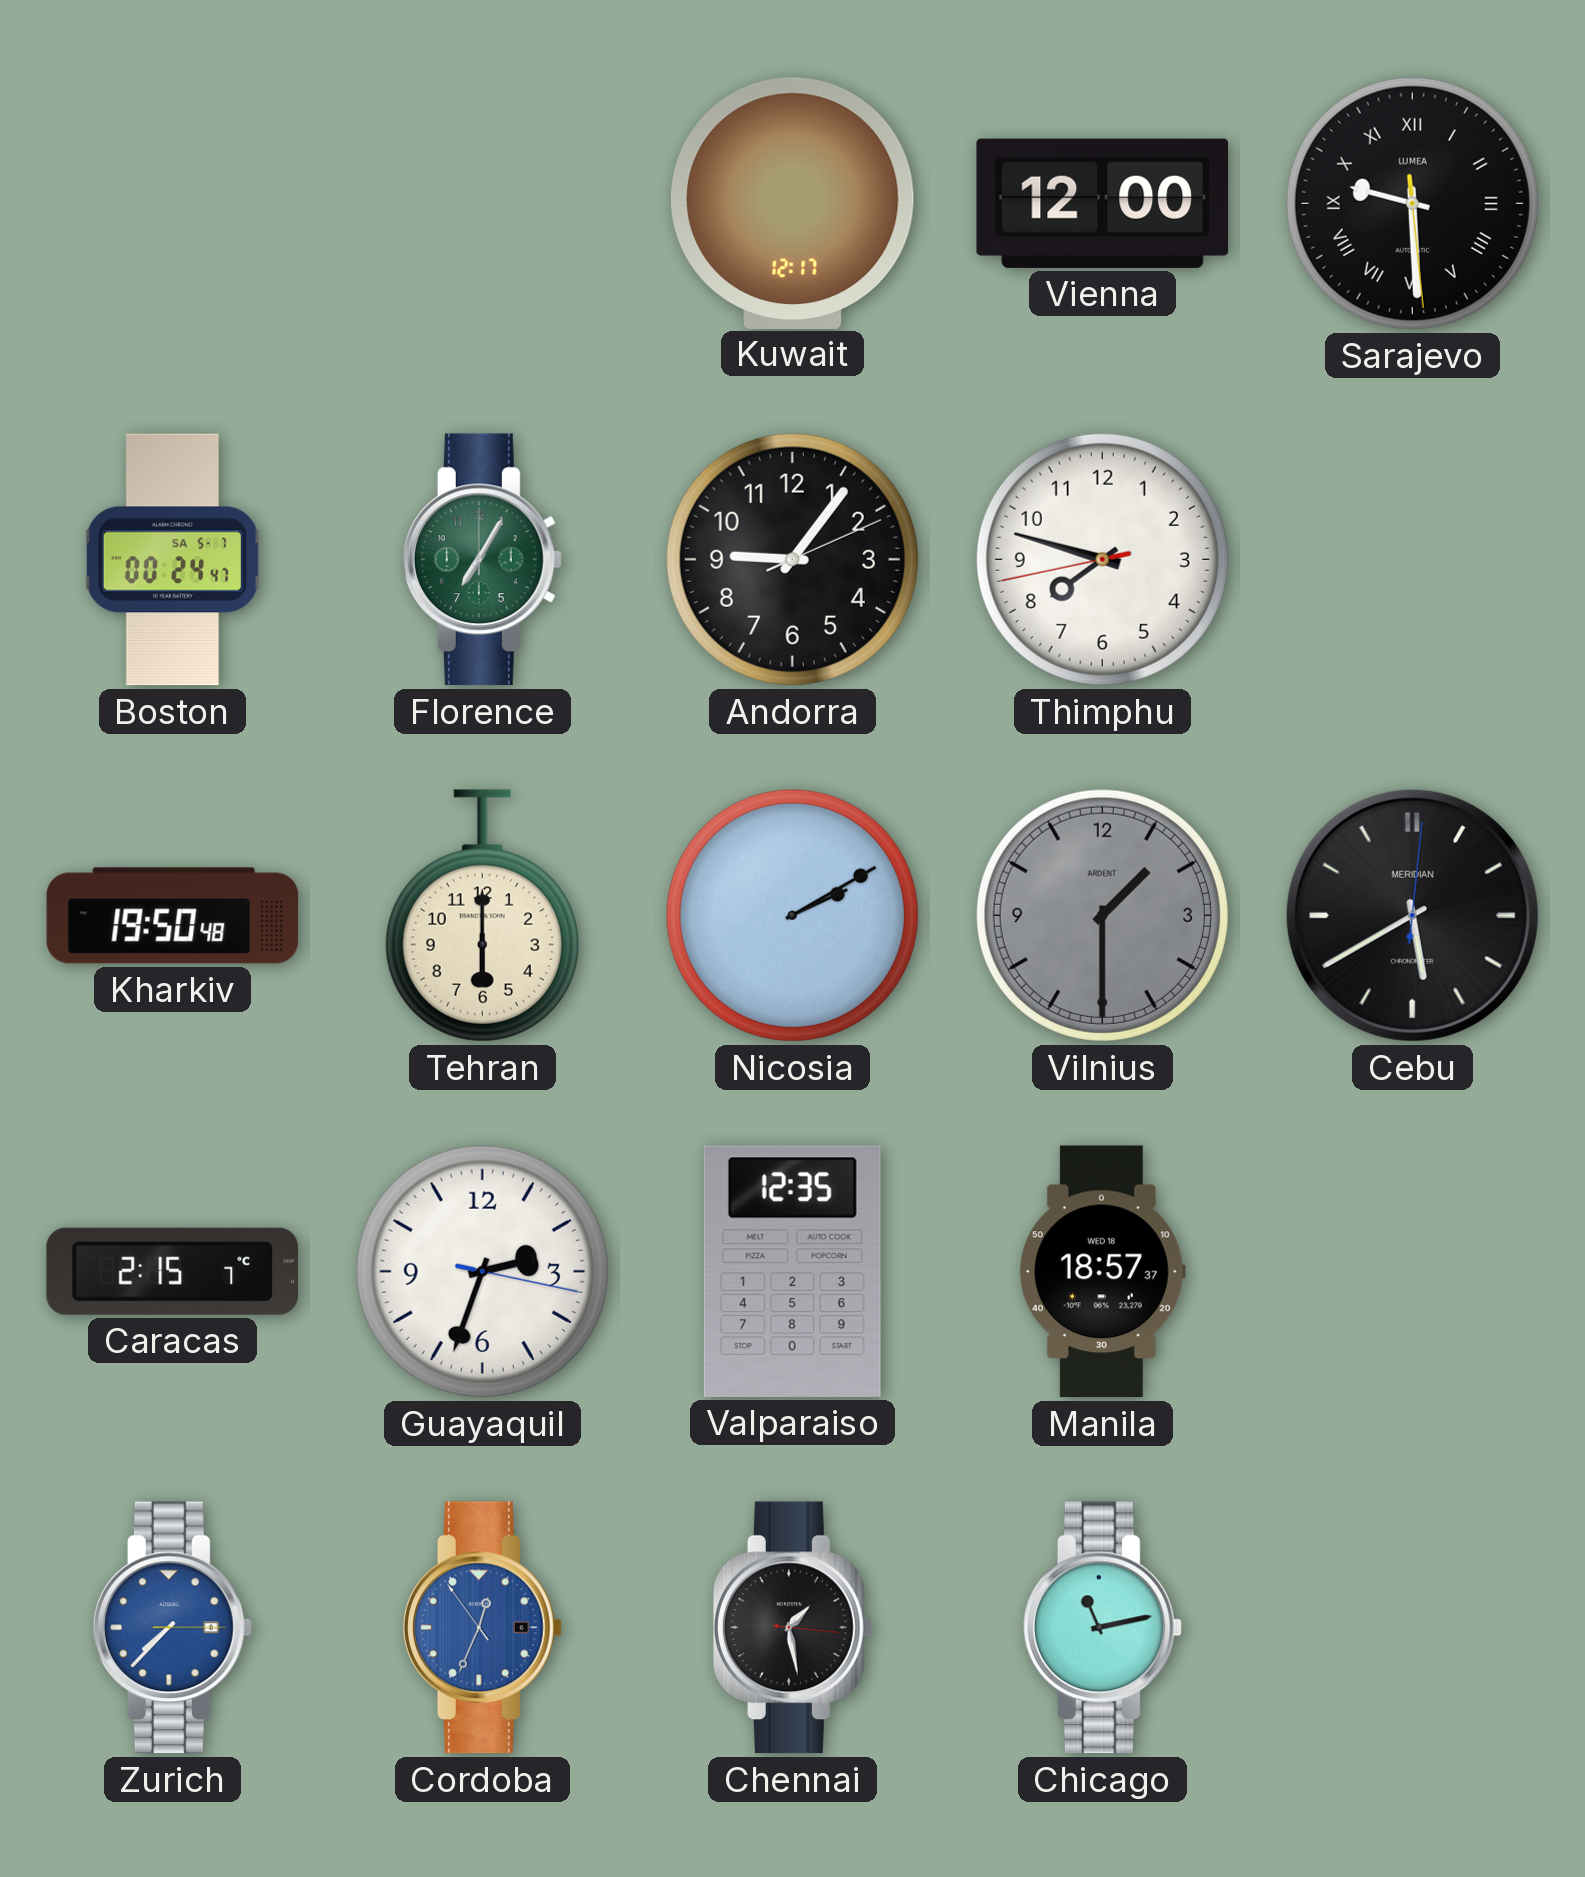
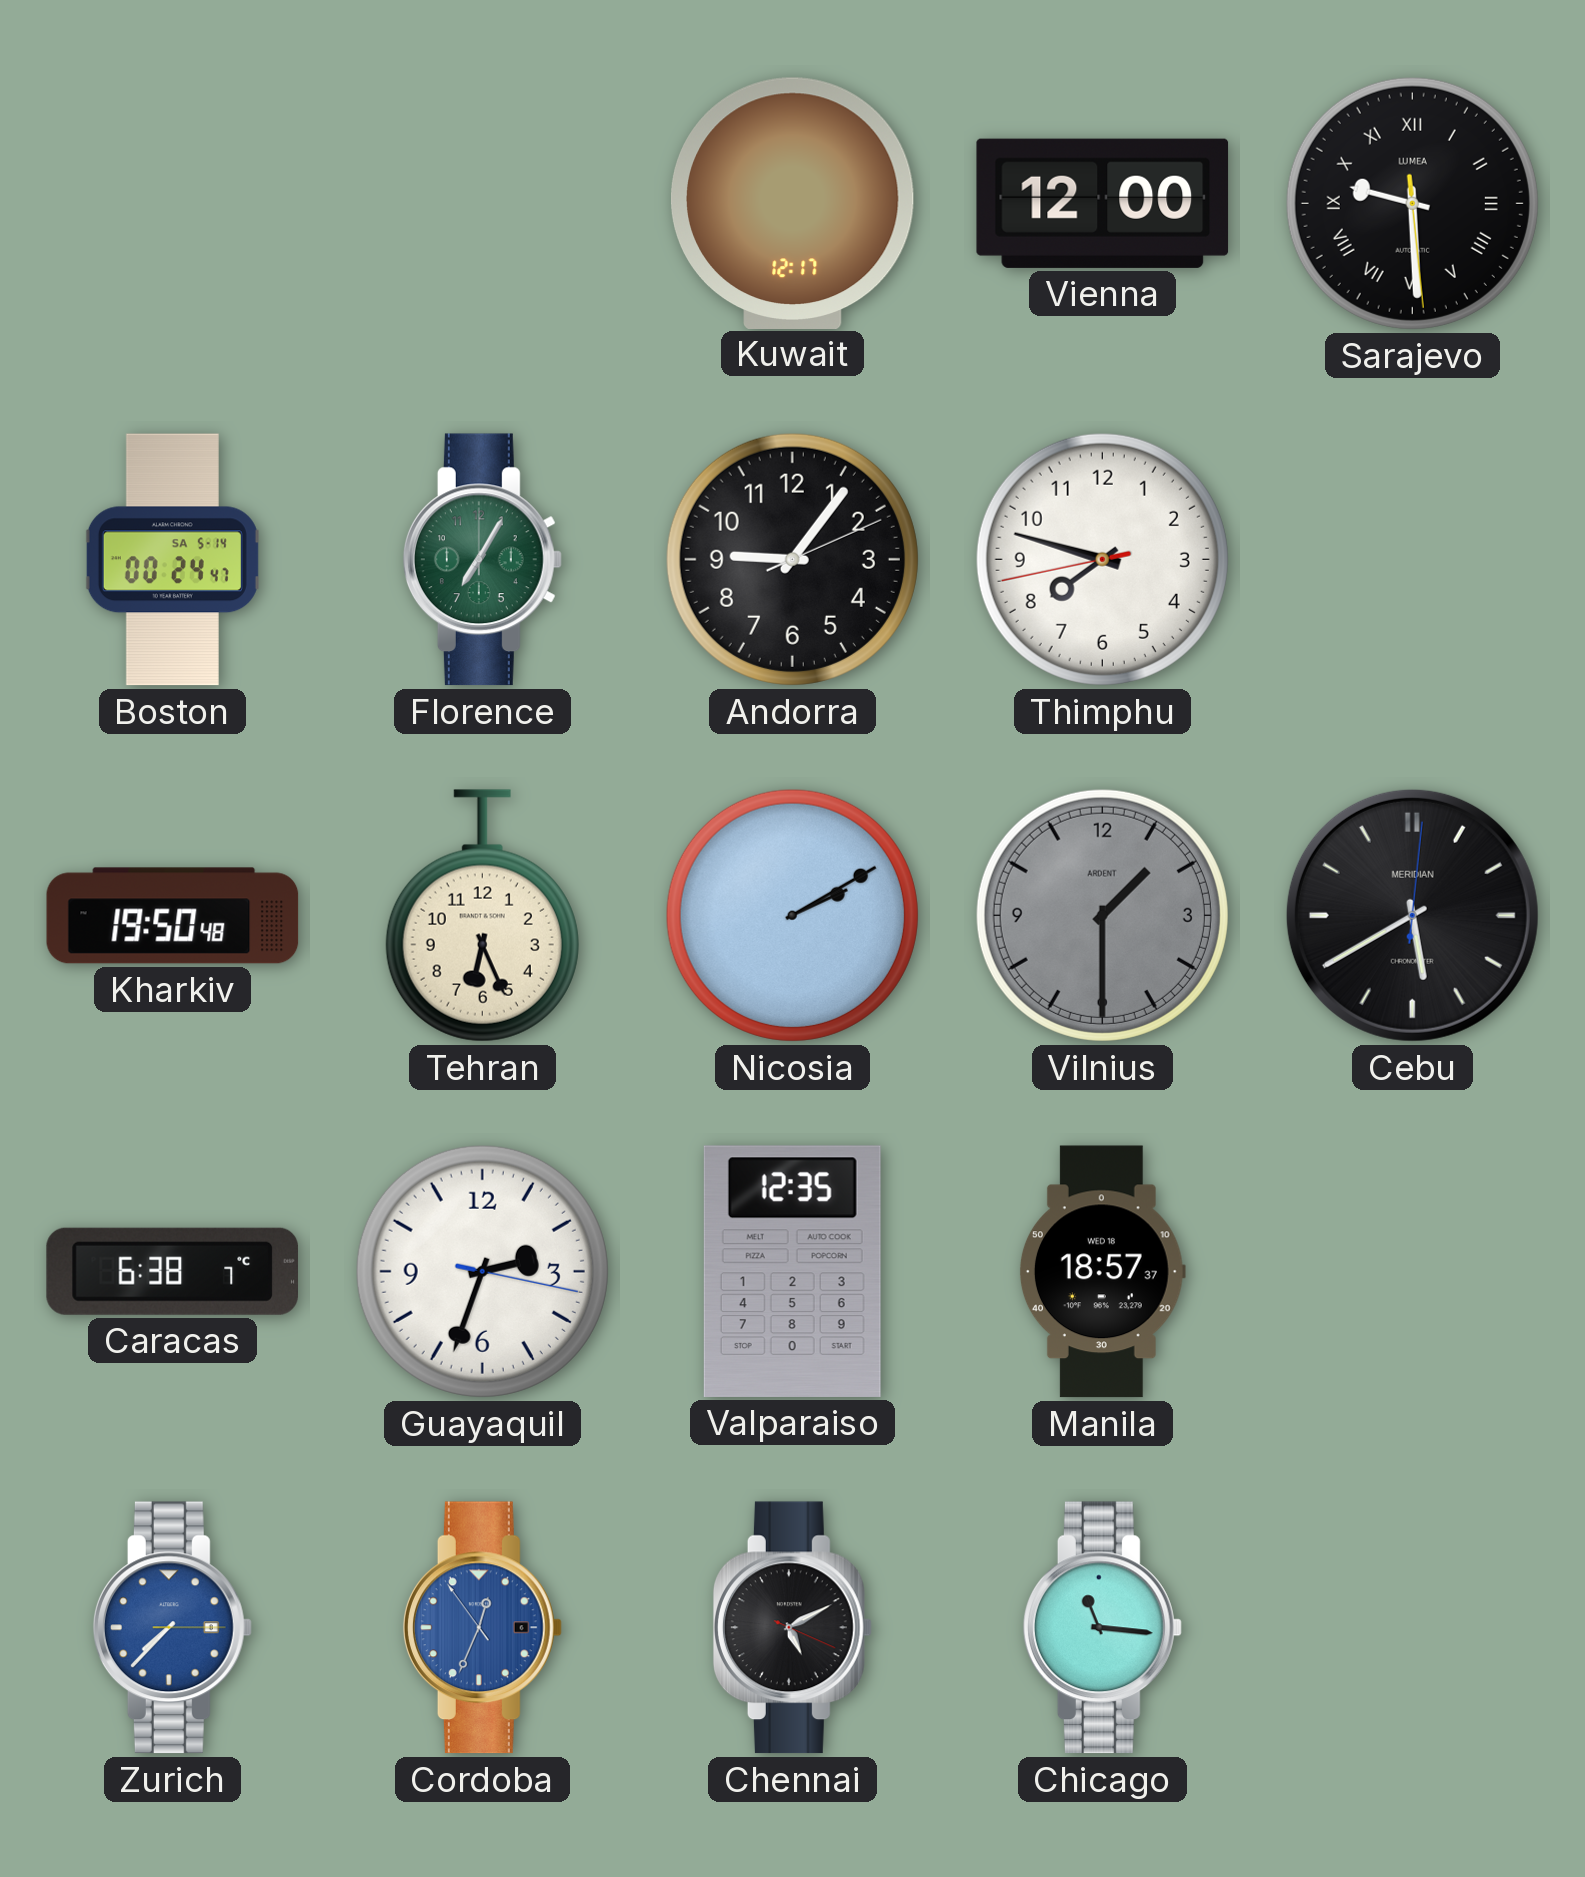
Boston date: SA 5-7 -> SA 5-14
Tehran: 6:00 -> 6:26
Caracas: 2:15 -> 6:38
Chennai: 1:28 -> 5:10
Chicago: 11:13 -> 11:16
